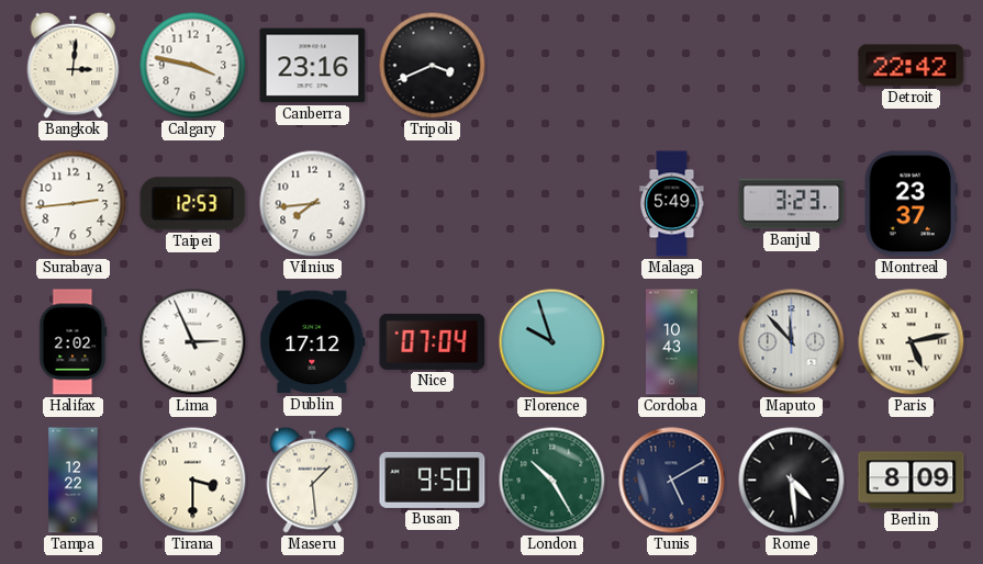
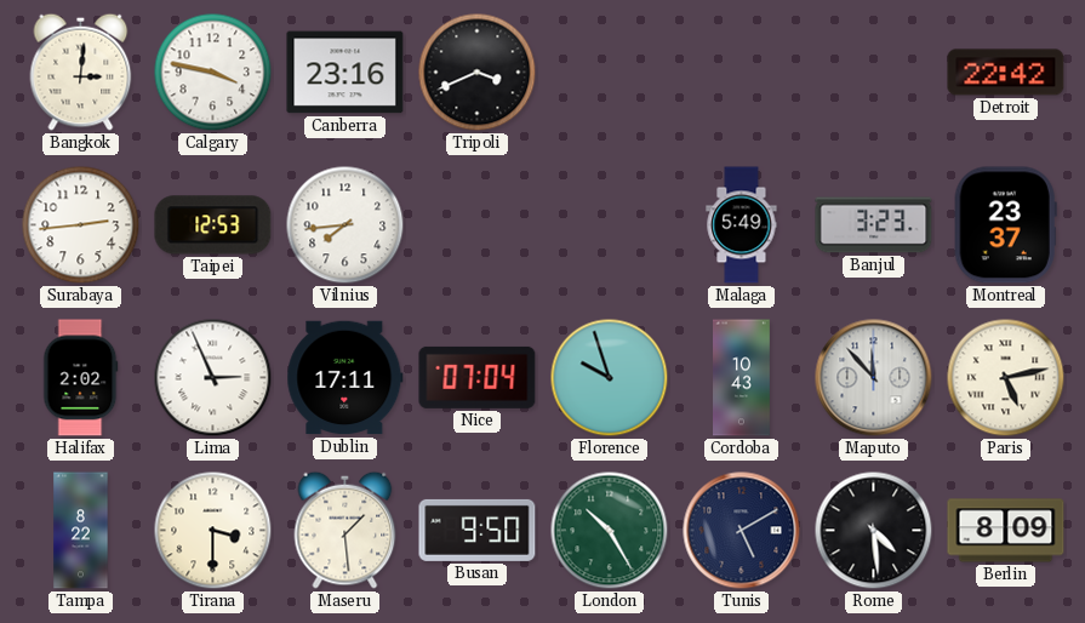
Dublin: 17:12 -> 17:11
Tampa: 12:22 -> 8:22
